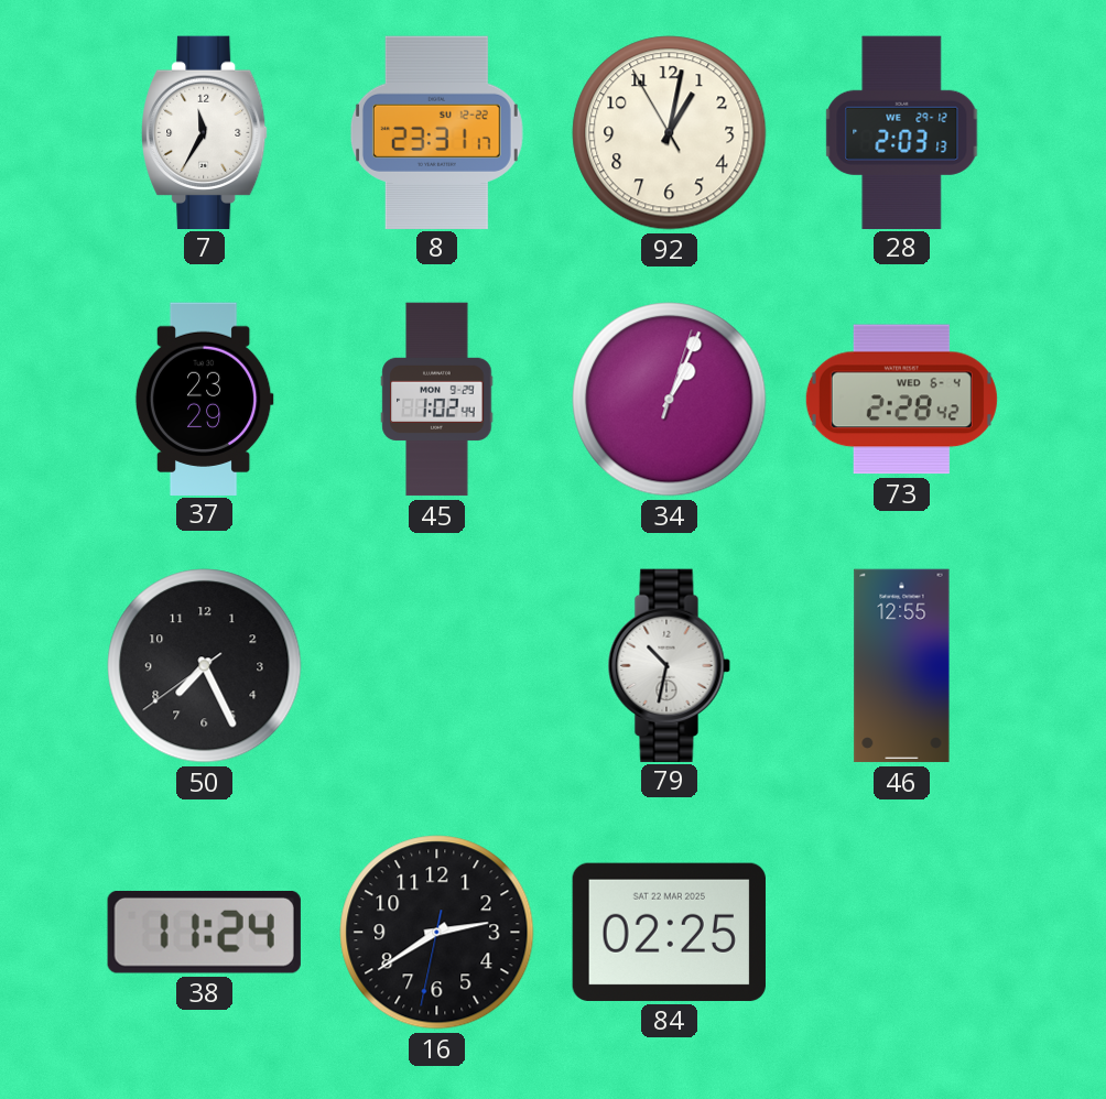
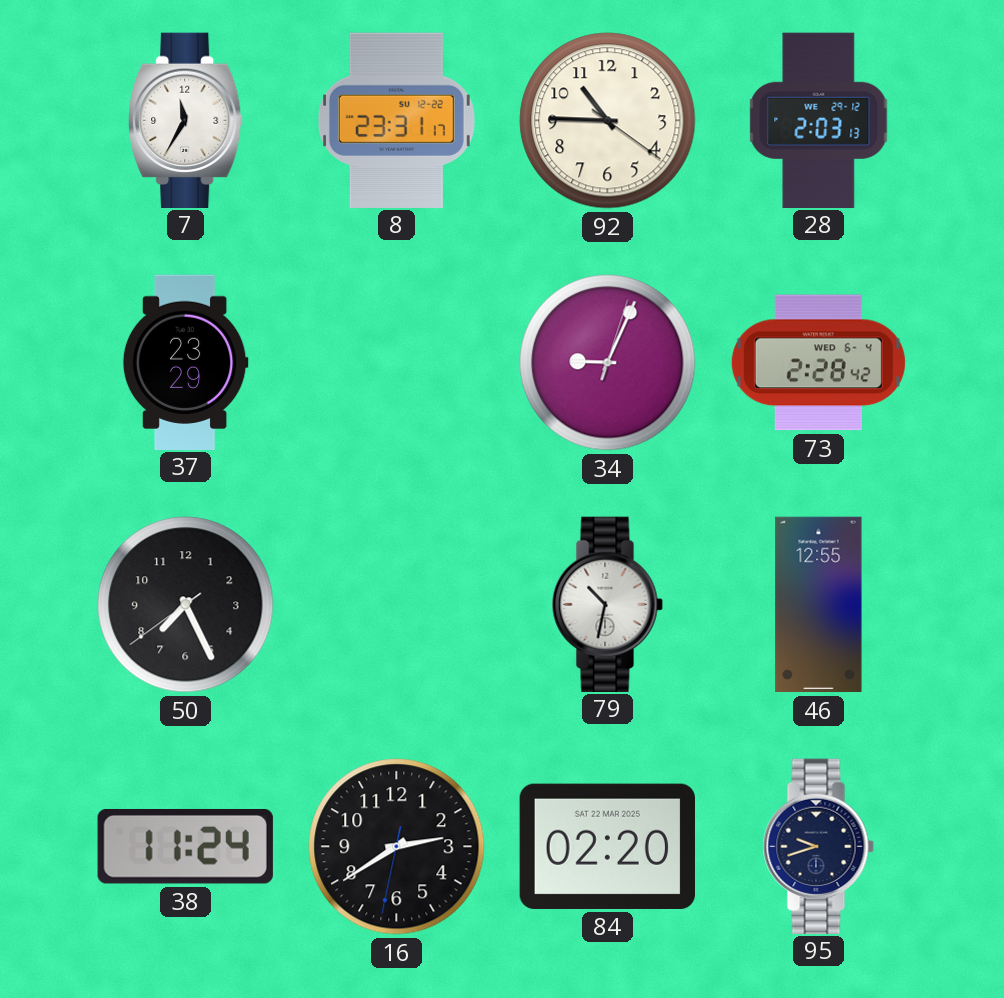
92: 1:01 -> 10:45
45: 1:02 -> none
34: 1:04 -> 9:04
84: 02:25 -> 02:20
95: none -> 9:42
